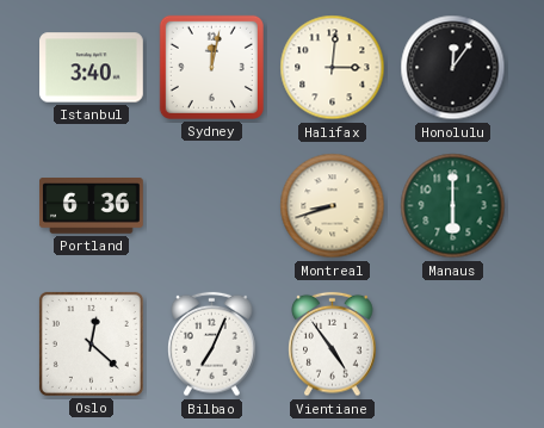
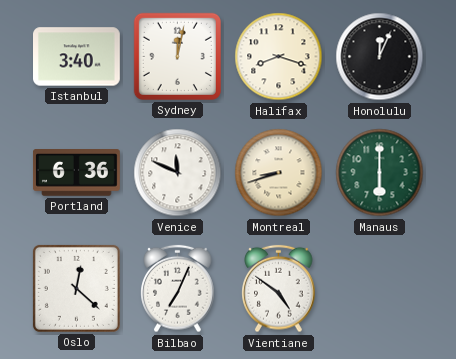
Halifax: 3:01 -> 8:18
Honolulu: 12:06 -> 12:04
Venice: none -> 11:49
Vientiane: 4:54 -> 4:51
